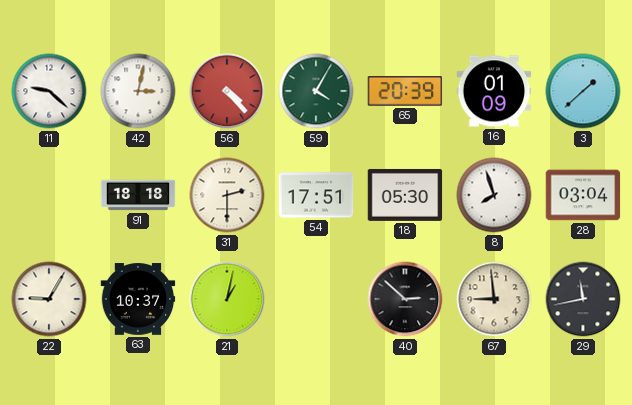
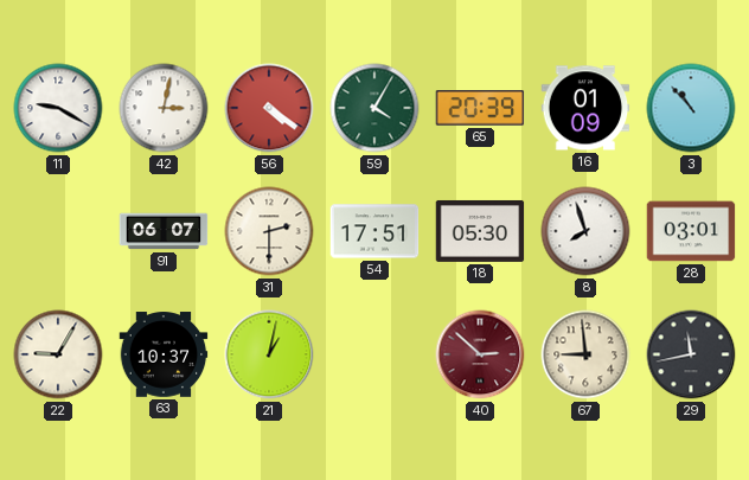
11: 9:22 -> 9:20
56: 4:23 -> 4:21
3: 1:38 -> 10:53
91: 18:18 -> 06:07
28: 03:04 -> 03:01
40 dial: black -> burgundy
